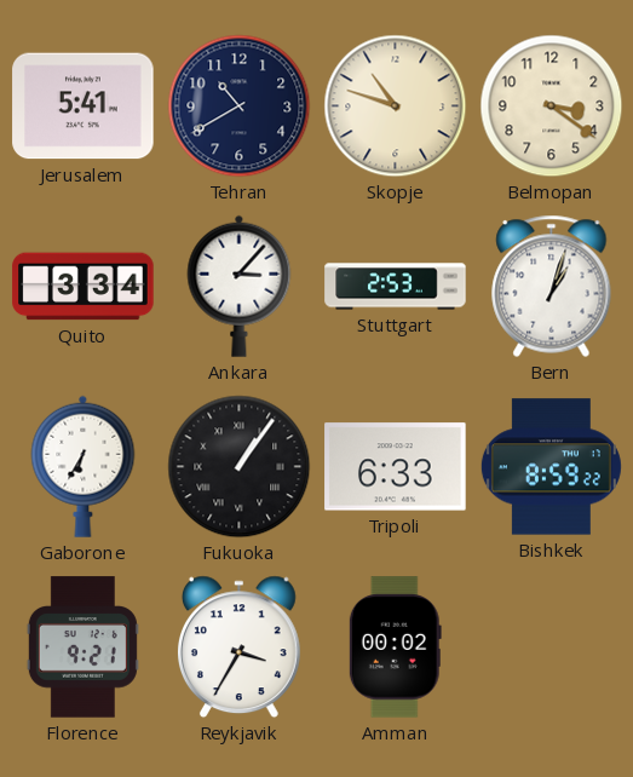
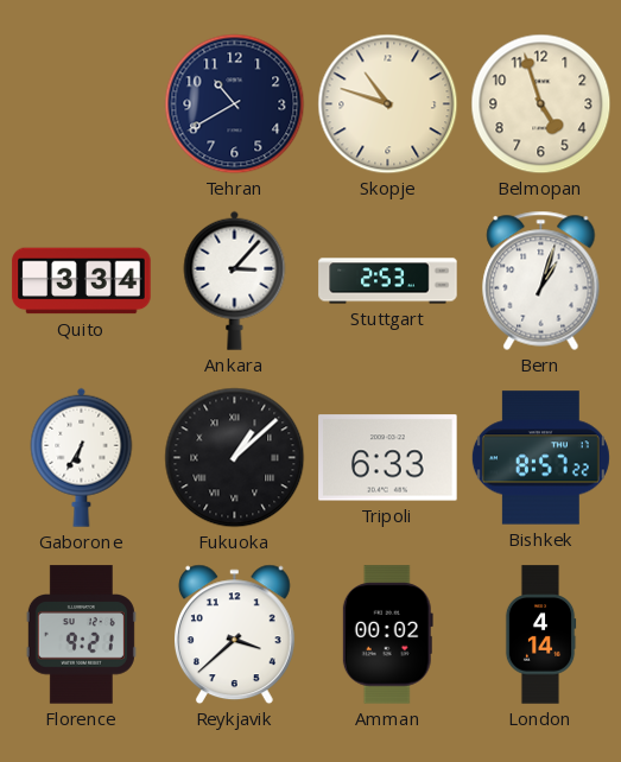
Jerusalem: 5:41 -> none
Belmopan: 3:21 -> 4:57
Fukuoka: 1:06 -> 1:08
Bishkek: 8:59 -> 8:57
Reykjavik: 3:35 -> 3:38
London: none -> 4:14
